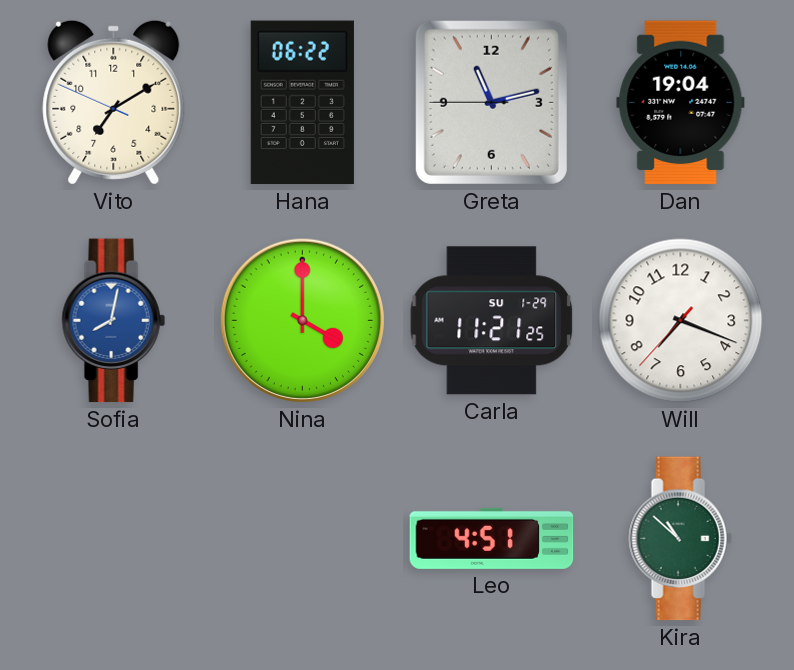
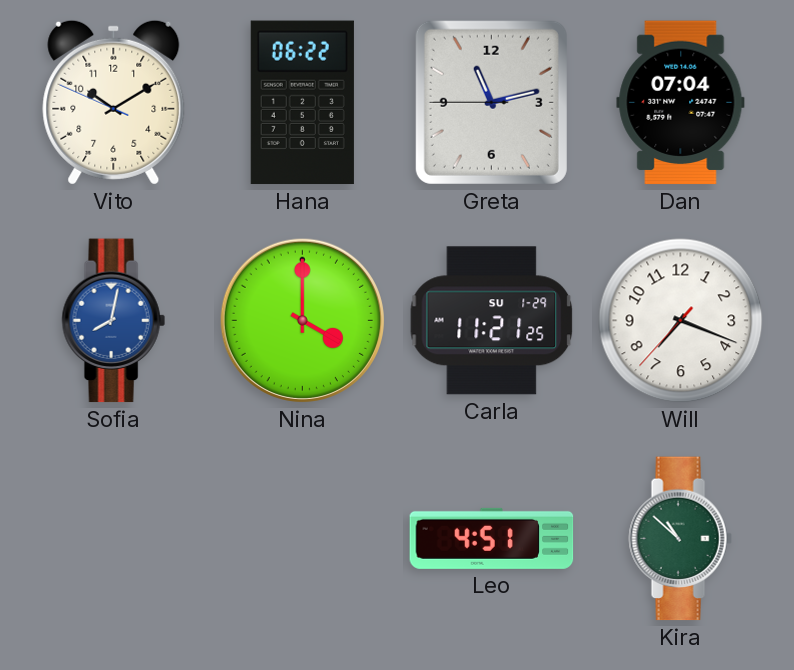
Vito: 7:09 -> 10:09
Dan: 19:04 -> 07:04
